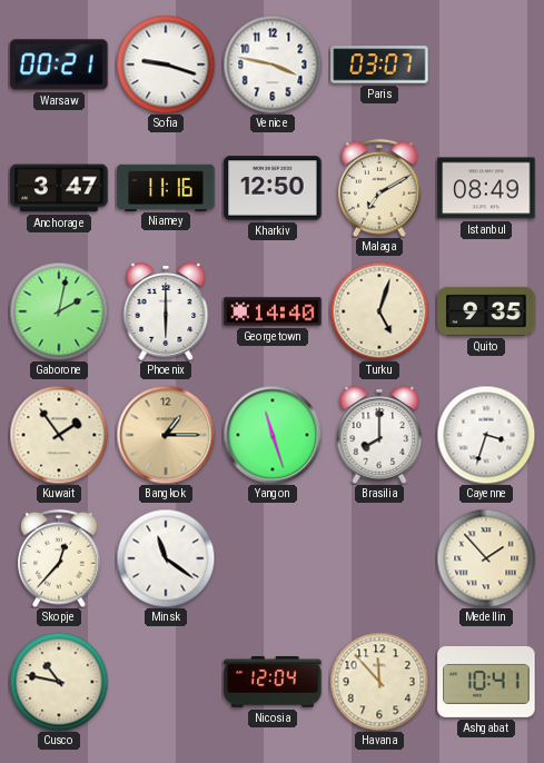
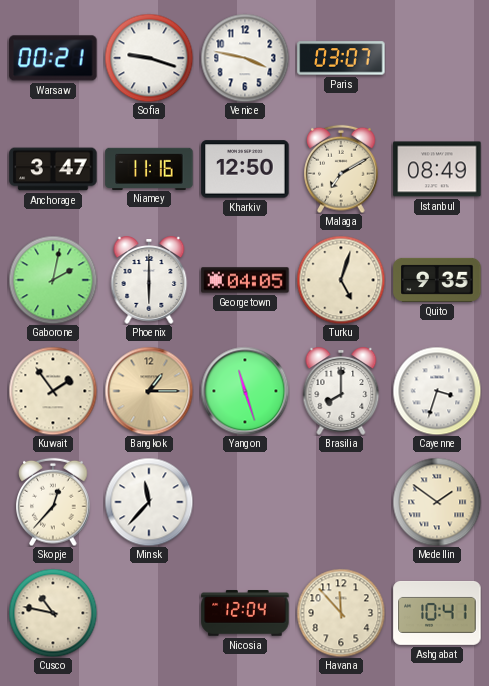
Georgetown: 14:40 -> 04:05
Minsk: 11:21 -> 11:37
Medellin: 1:53 -> 1:51
